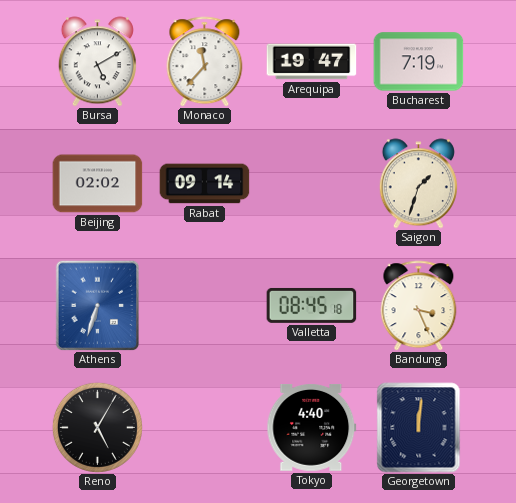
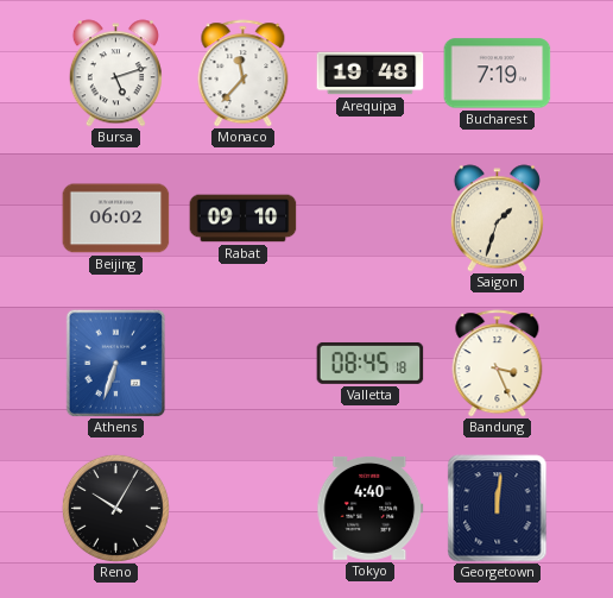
Bursa: 5:10 -> 5:12
Arequipa: 19:47 -> 19:48
Beijing: 02:02 -> 06:02
Rabat: 09:14 -> 09:10
Reno: 5:05 -> 10:05
